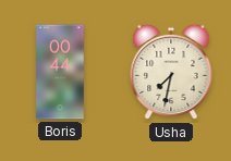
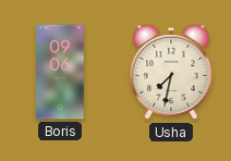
Boris: 00:44 -> 09:06
